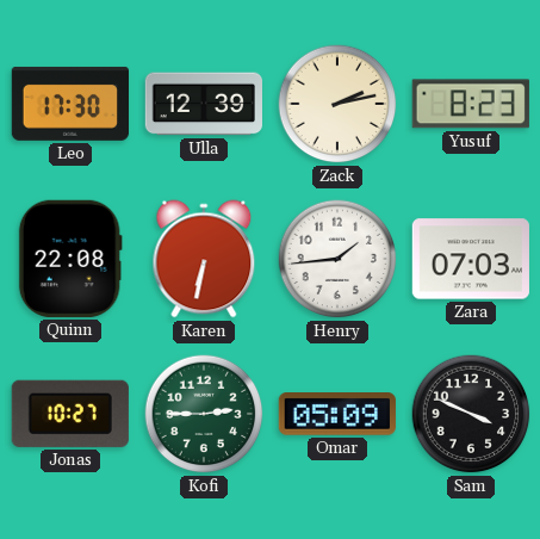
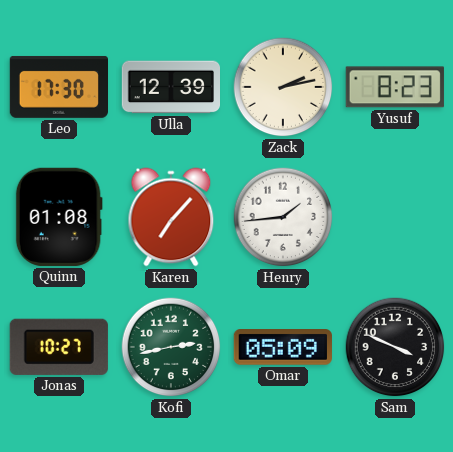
Quinn: 22:08 -> 01:08
Karen: 6:32 -> 7:07
Zara: 07:03 -> none
Kofi: 2:45 -> 2:43
